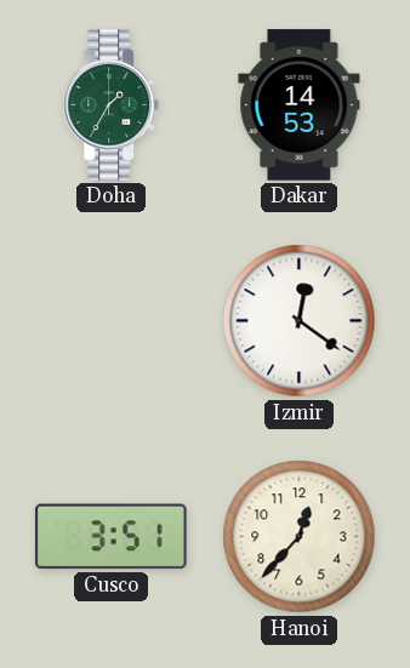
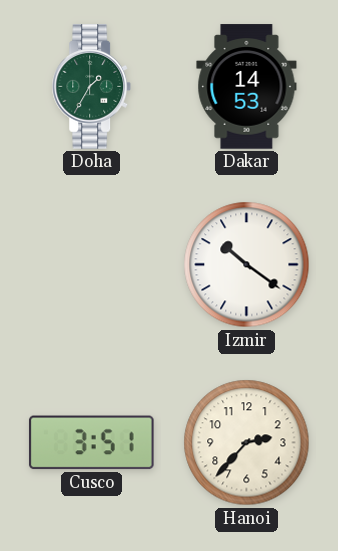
Izmir: 12:21 -> 10:21
Hanoi: 12:37 -> 2:37
